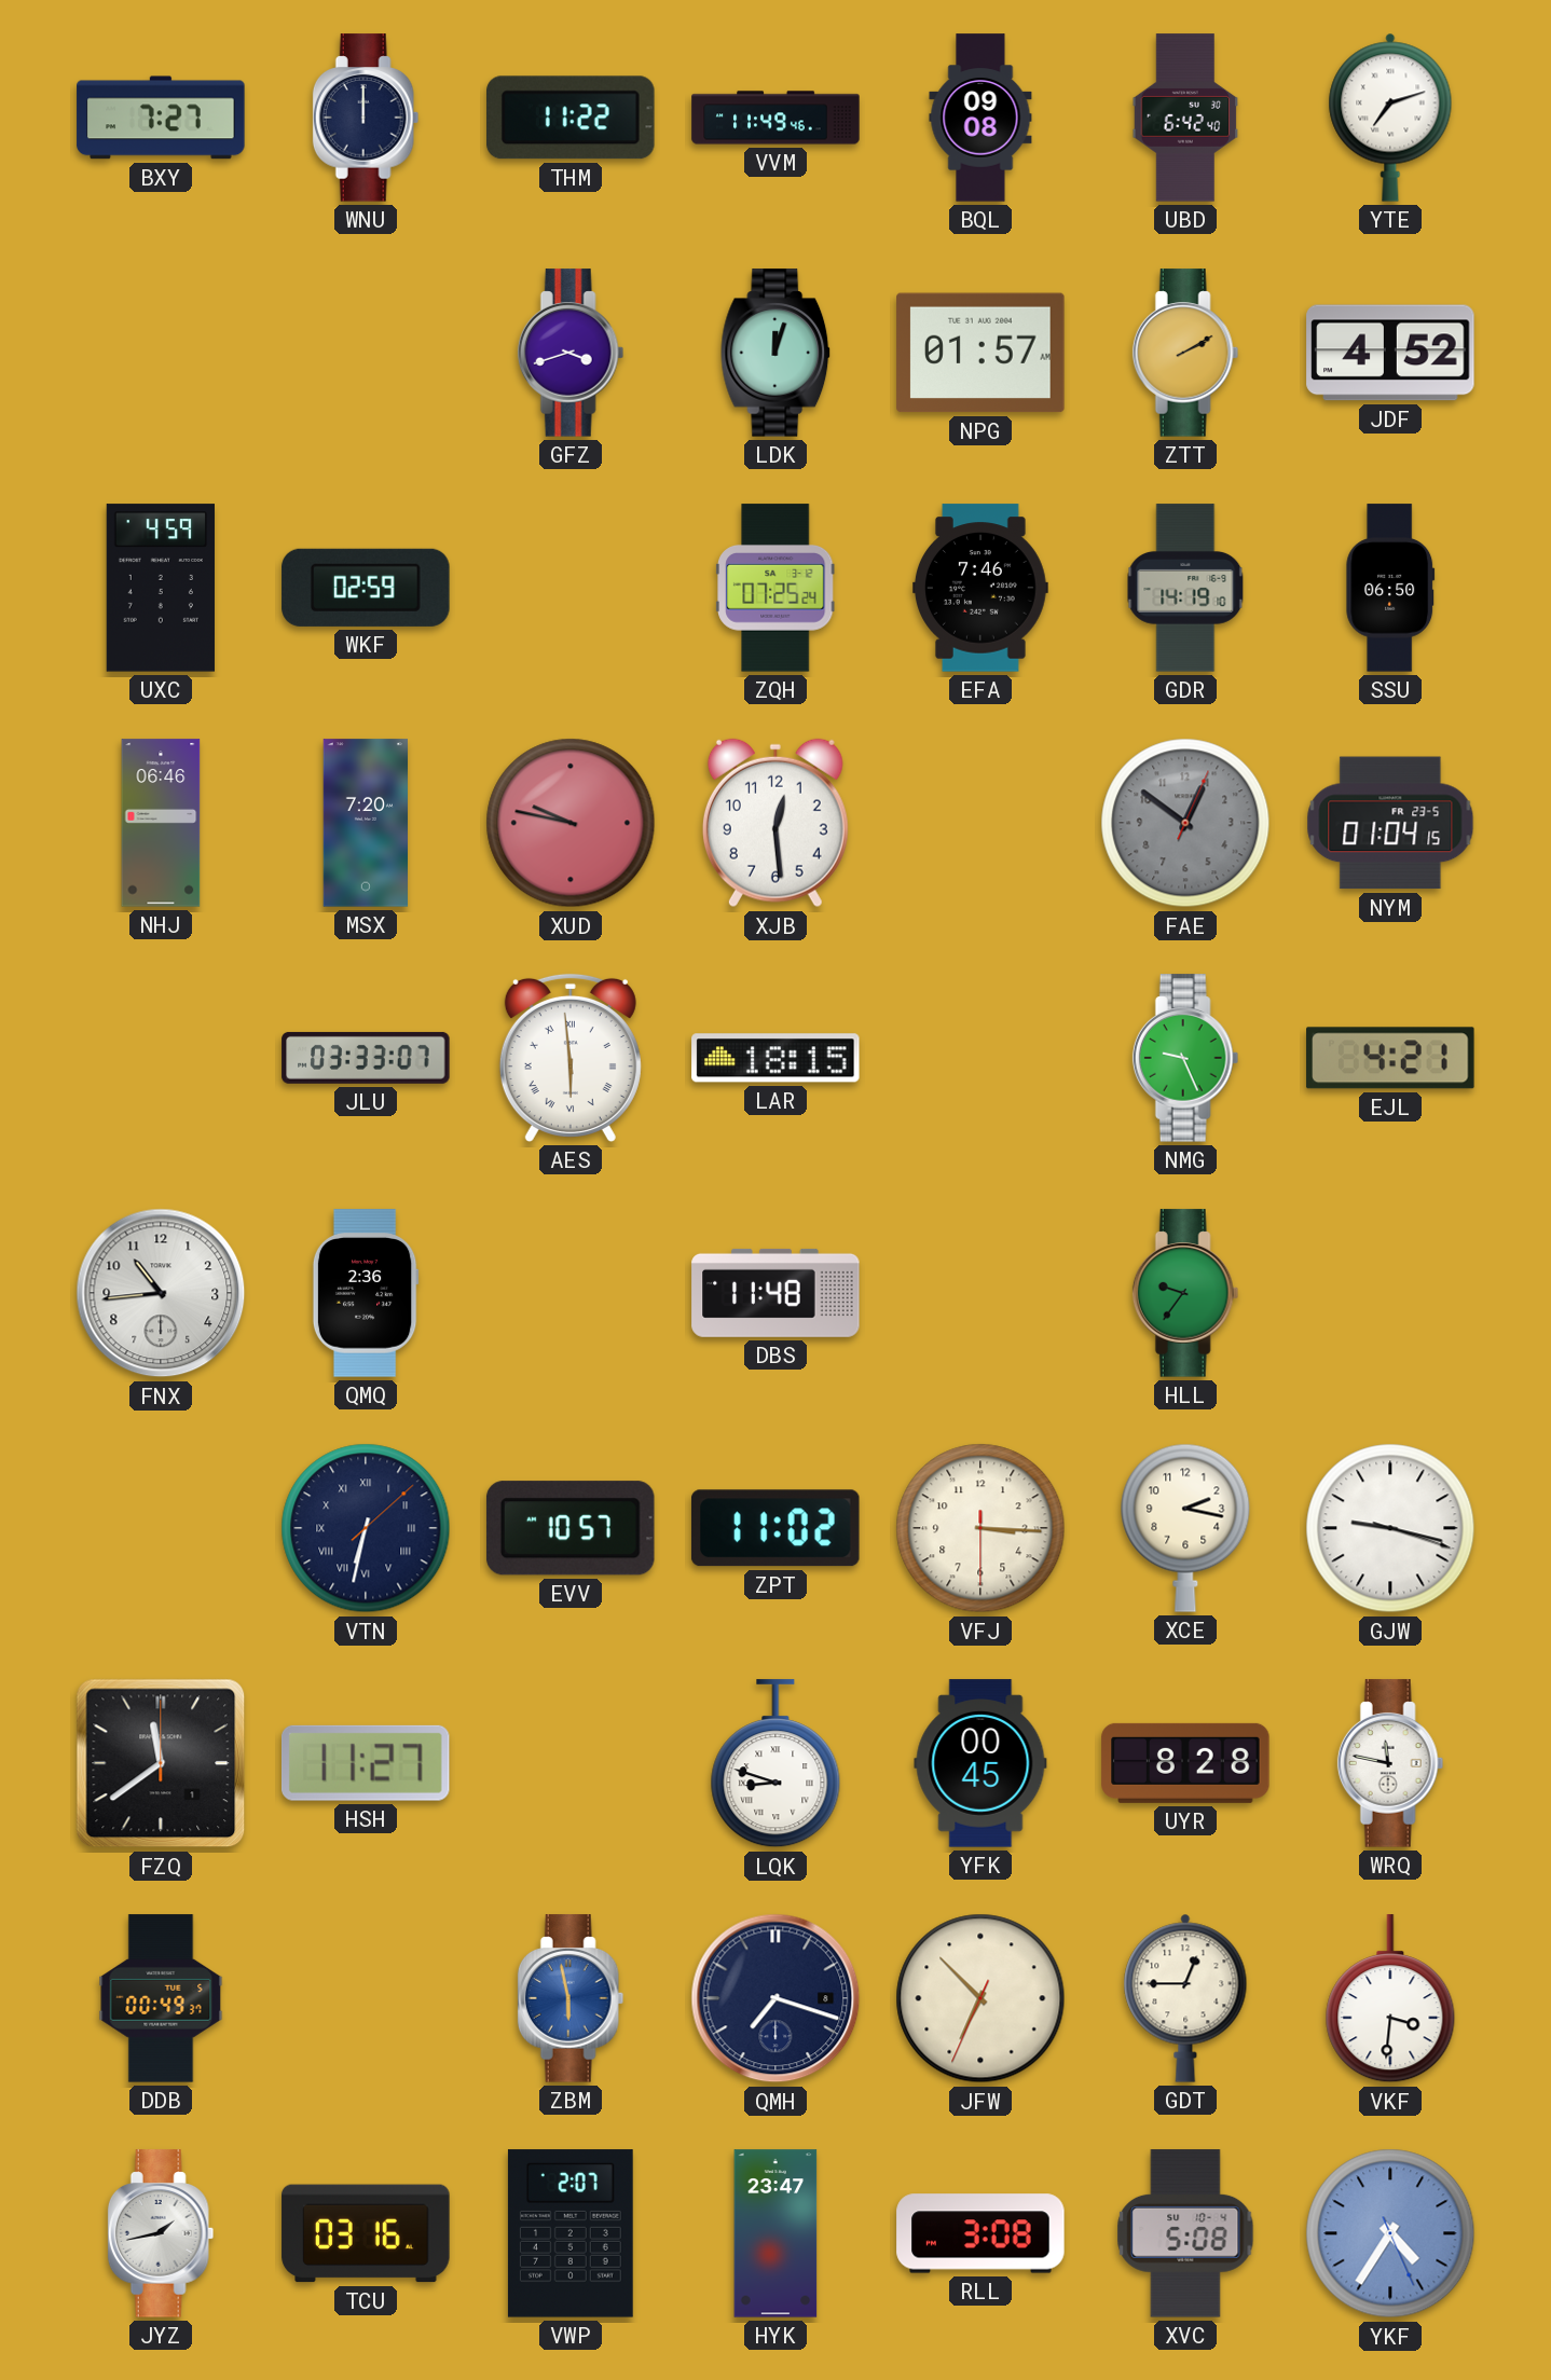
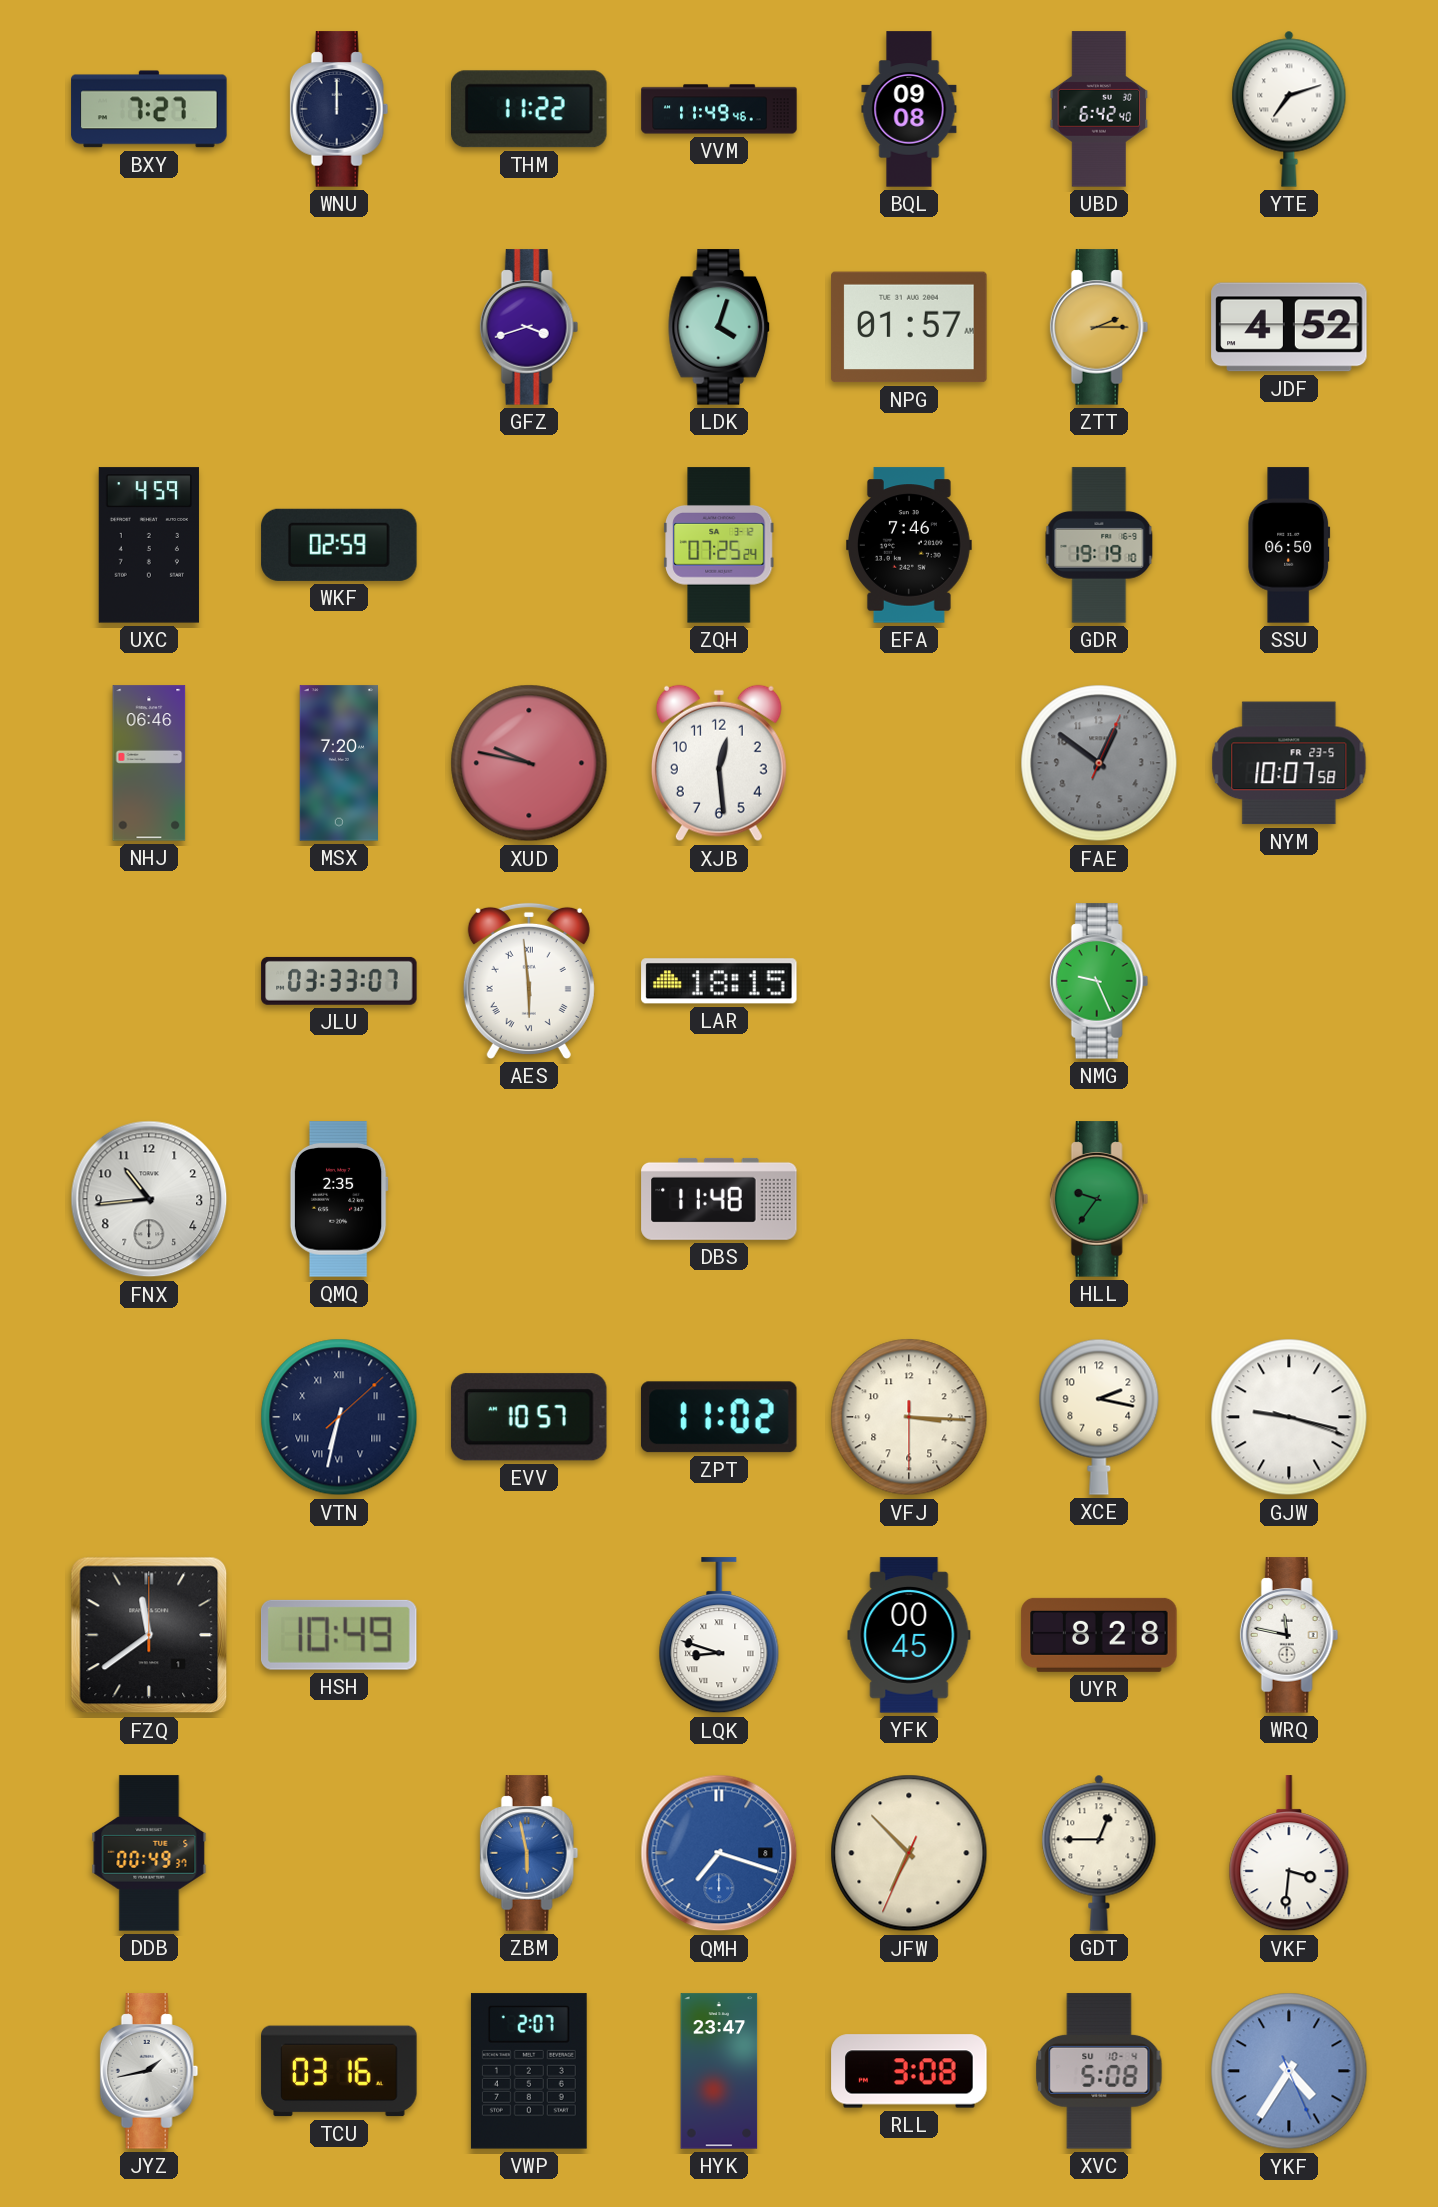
LDK: 12:03 -> 4:03
ZTT: 2:10 -> 2:15
GDR: 14:19 -> 19:19
NYM: 01:04 -> 10:07
EJL: 4:21 -> none
QMQ: 2:36 -> 2:35
HSH: 11:27 -> 10:49
QMH dial: navy -> blue
